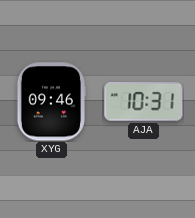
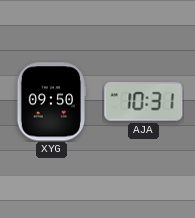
XYG: 09:46 -> 09:50
